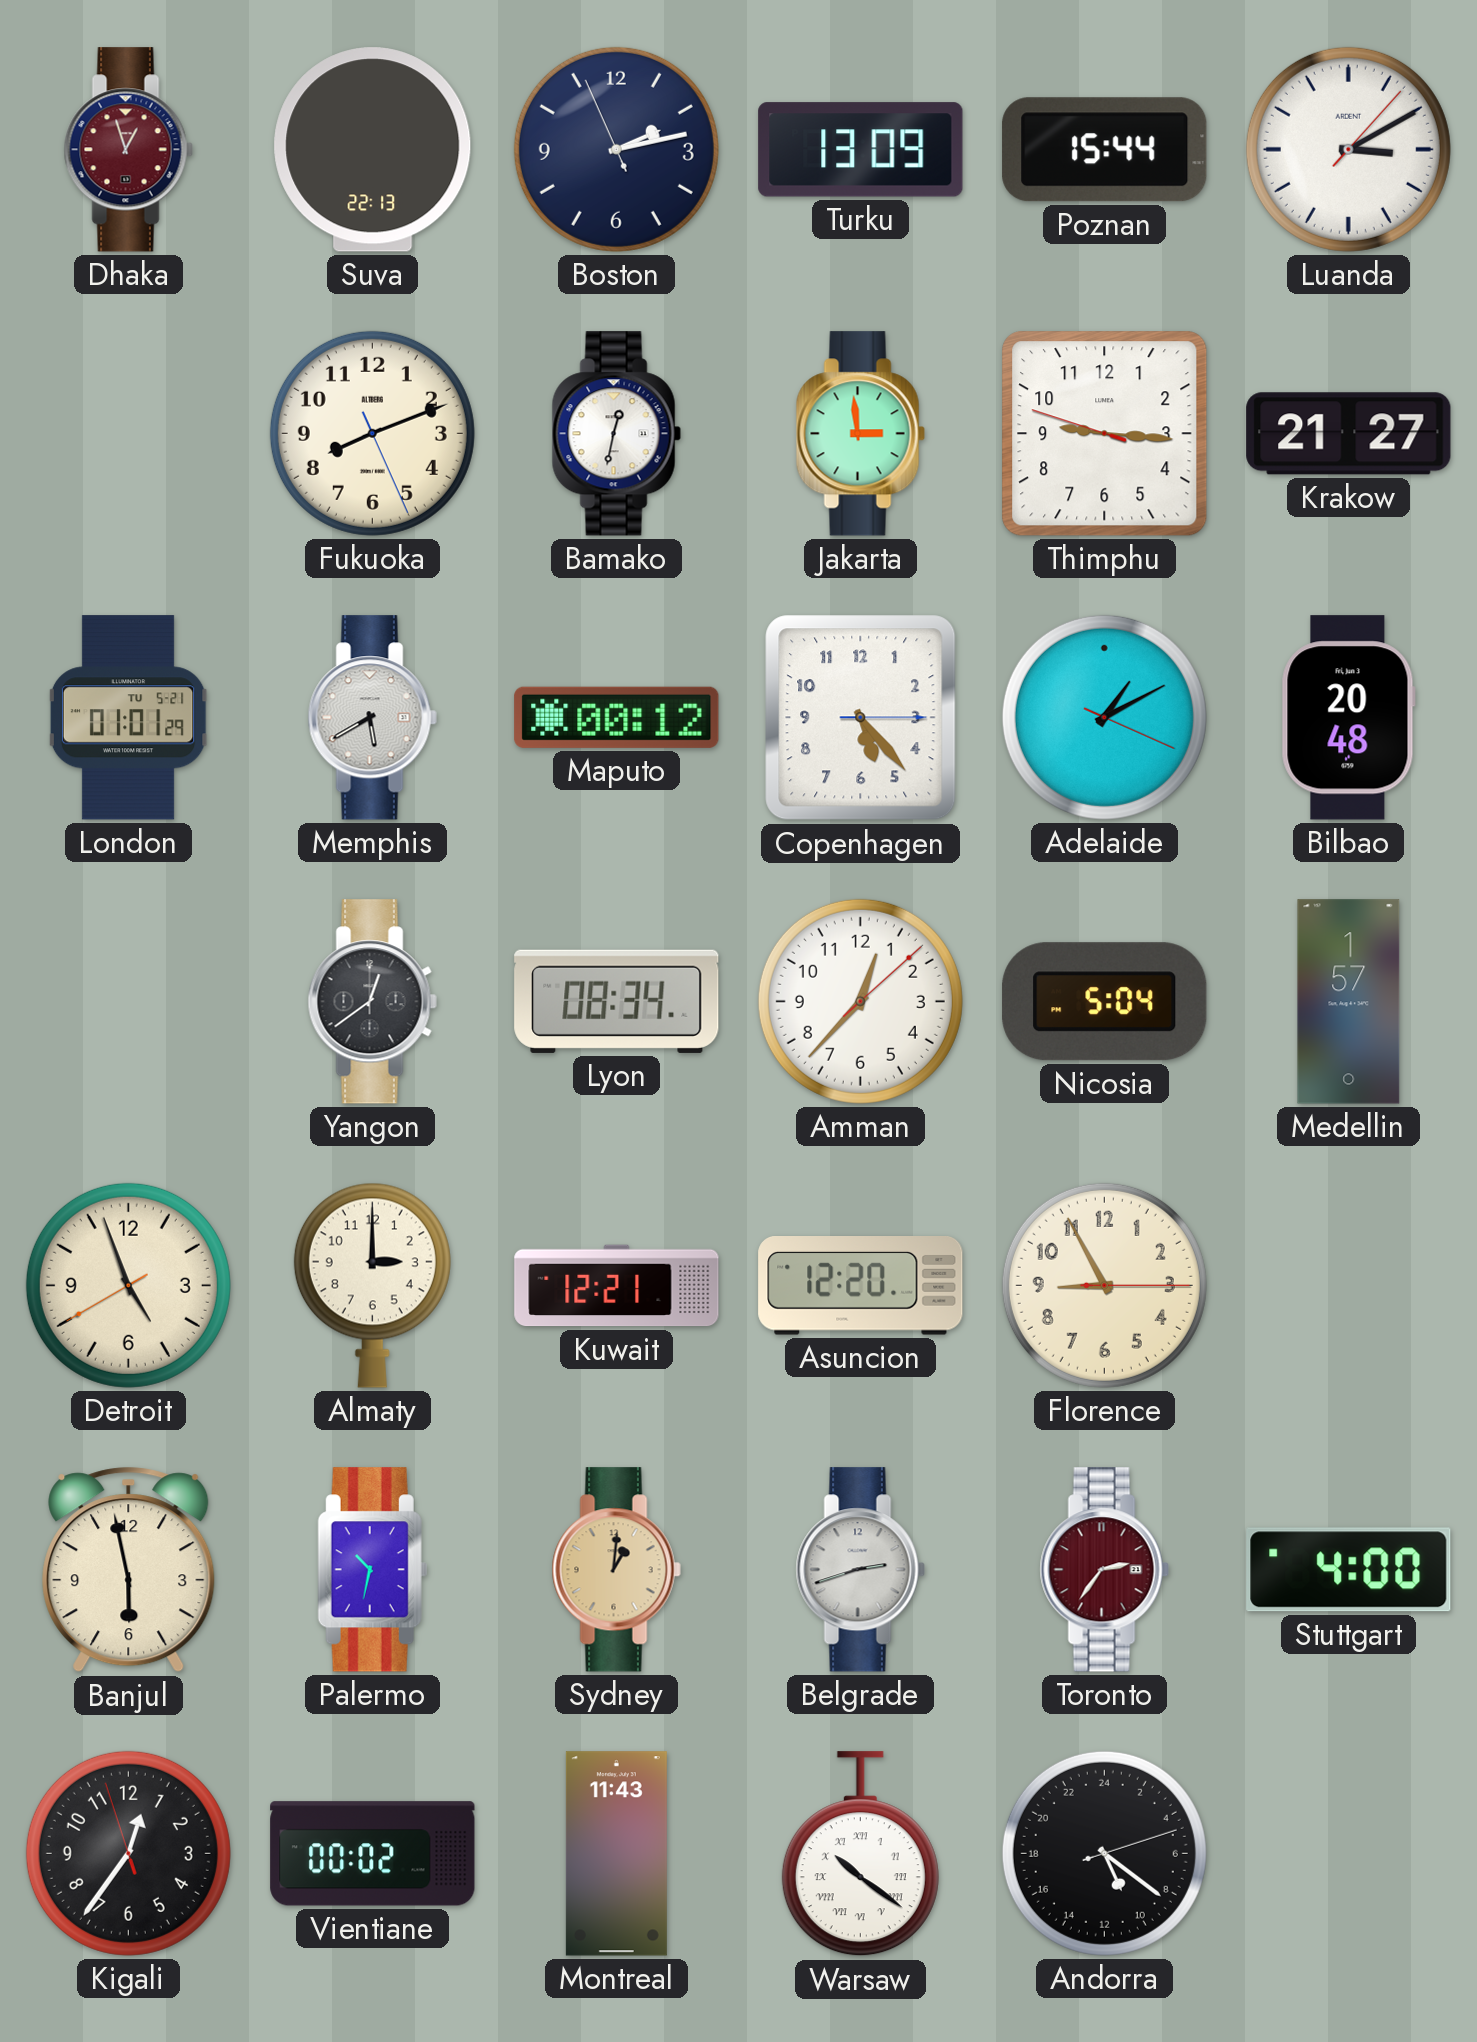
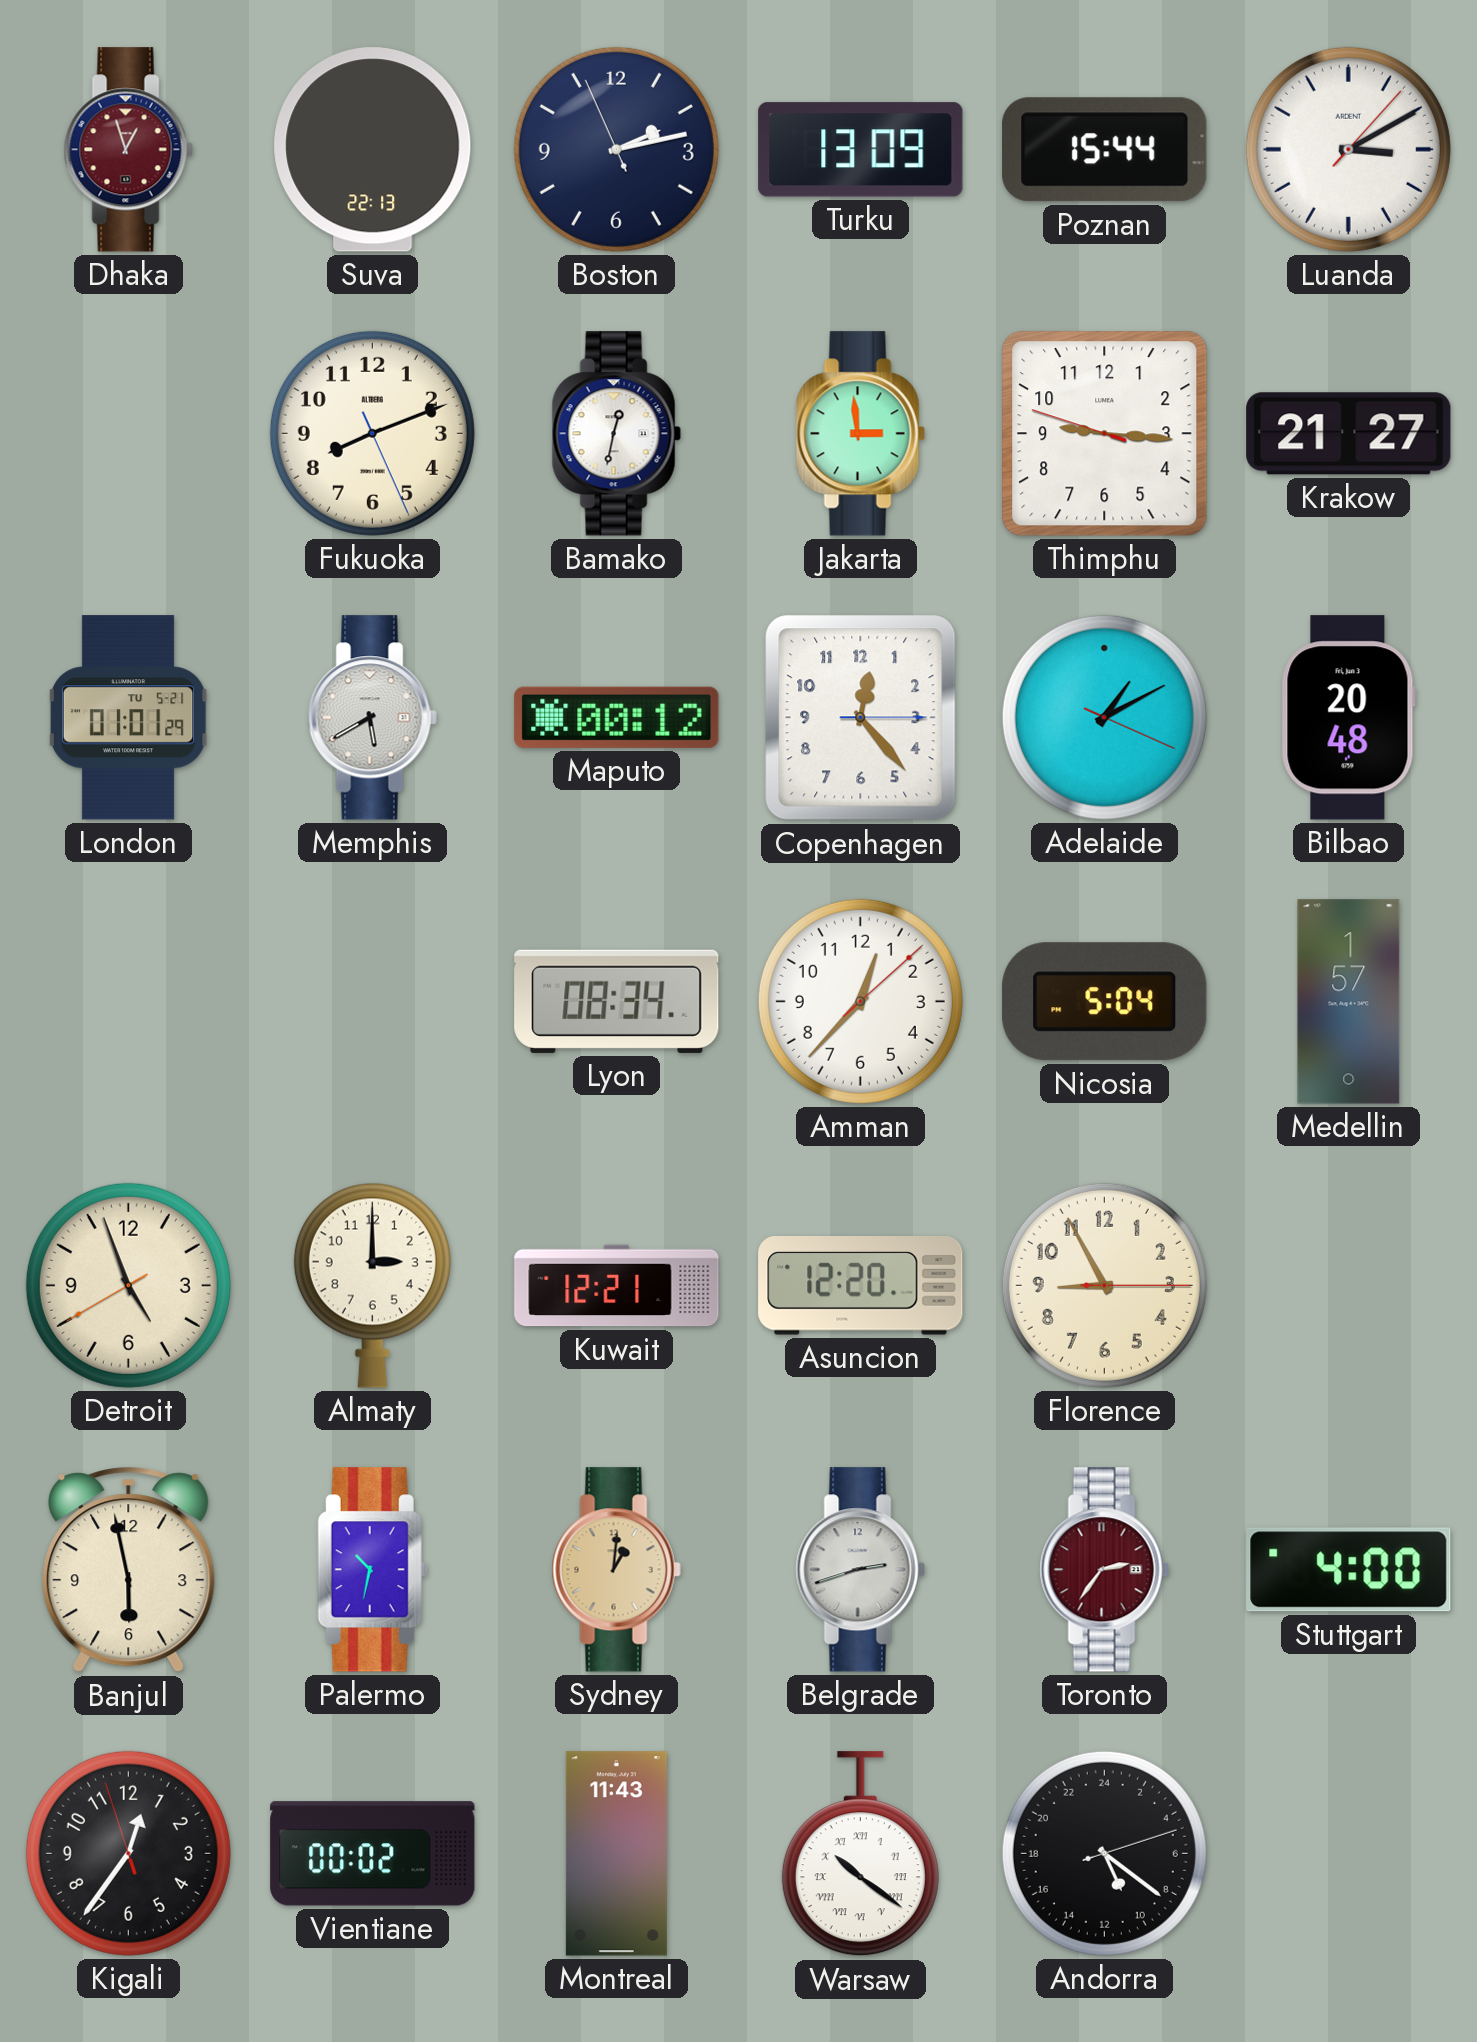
Copenhagen: 5:23 -> 12:23
Yangon: 12:39 -> none
